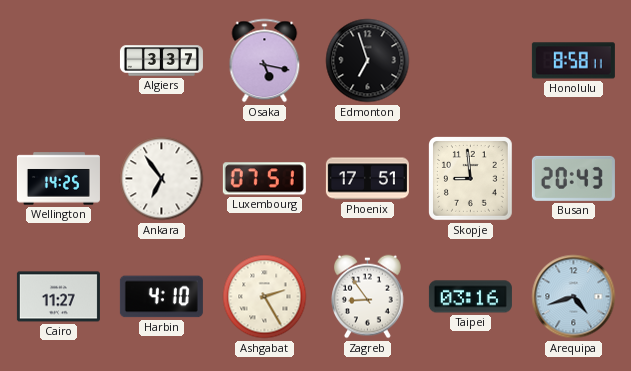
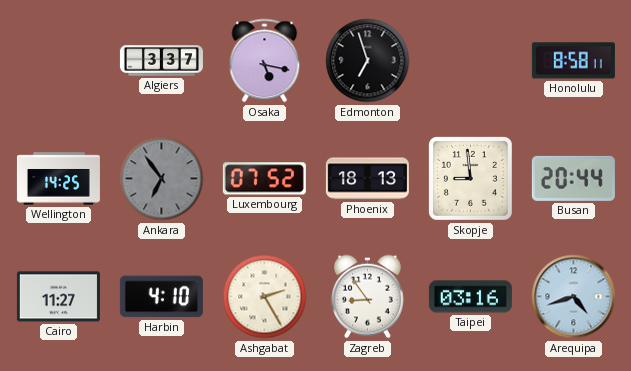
Ankara dial: white -> grey
Luxembourg: 07:51 -> 07:52
Phoenix: 17:51 -> 18:13
Busan: 20:43 -> 20:44
